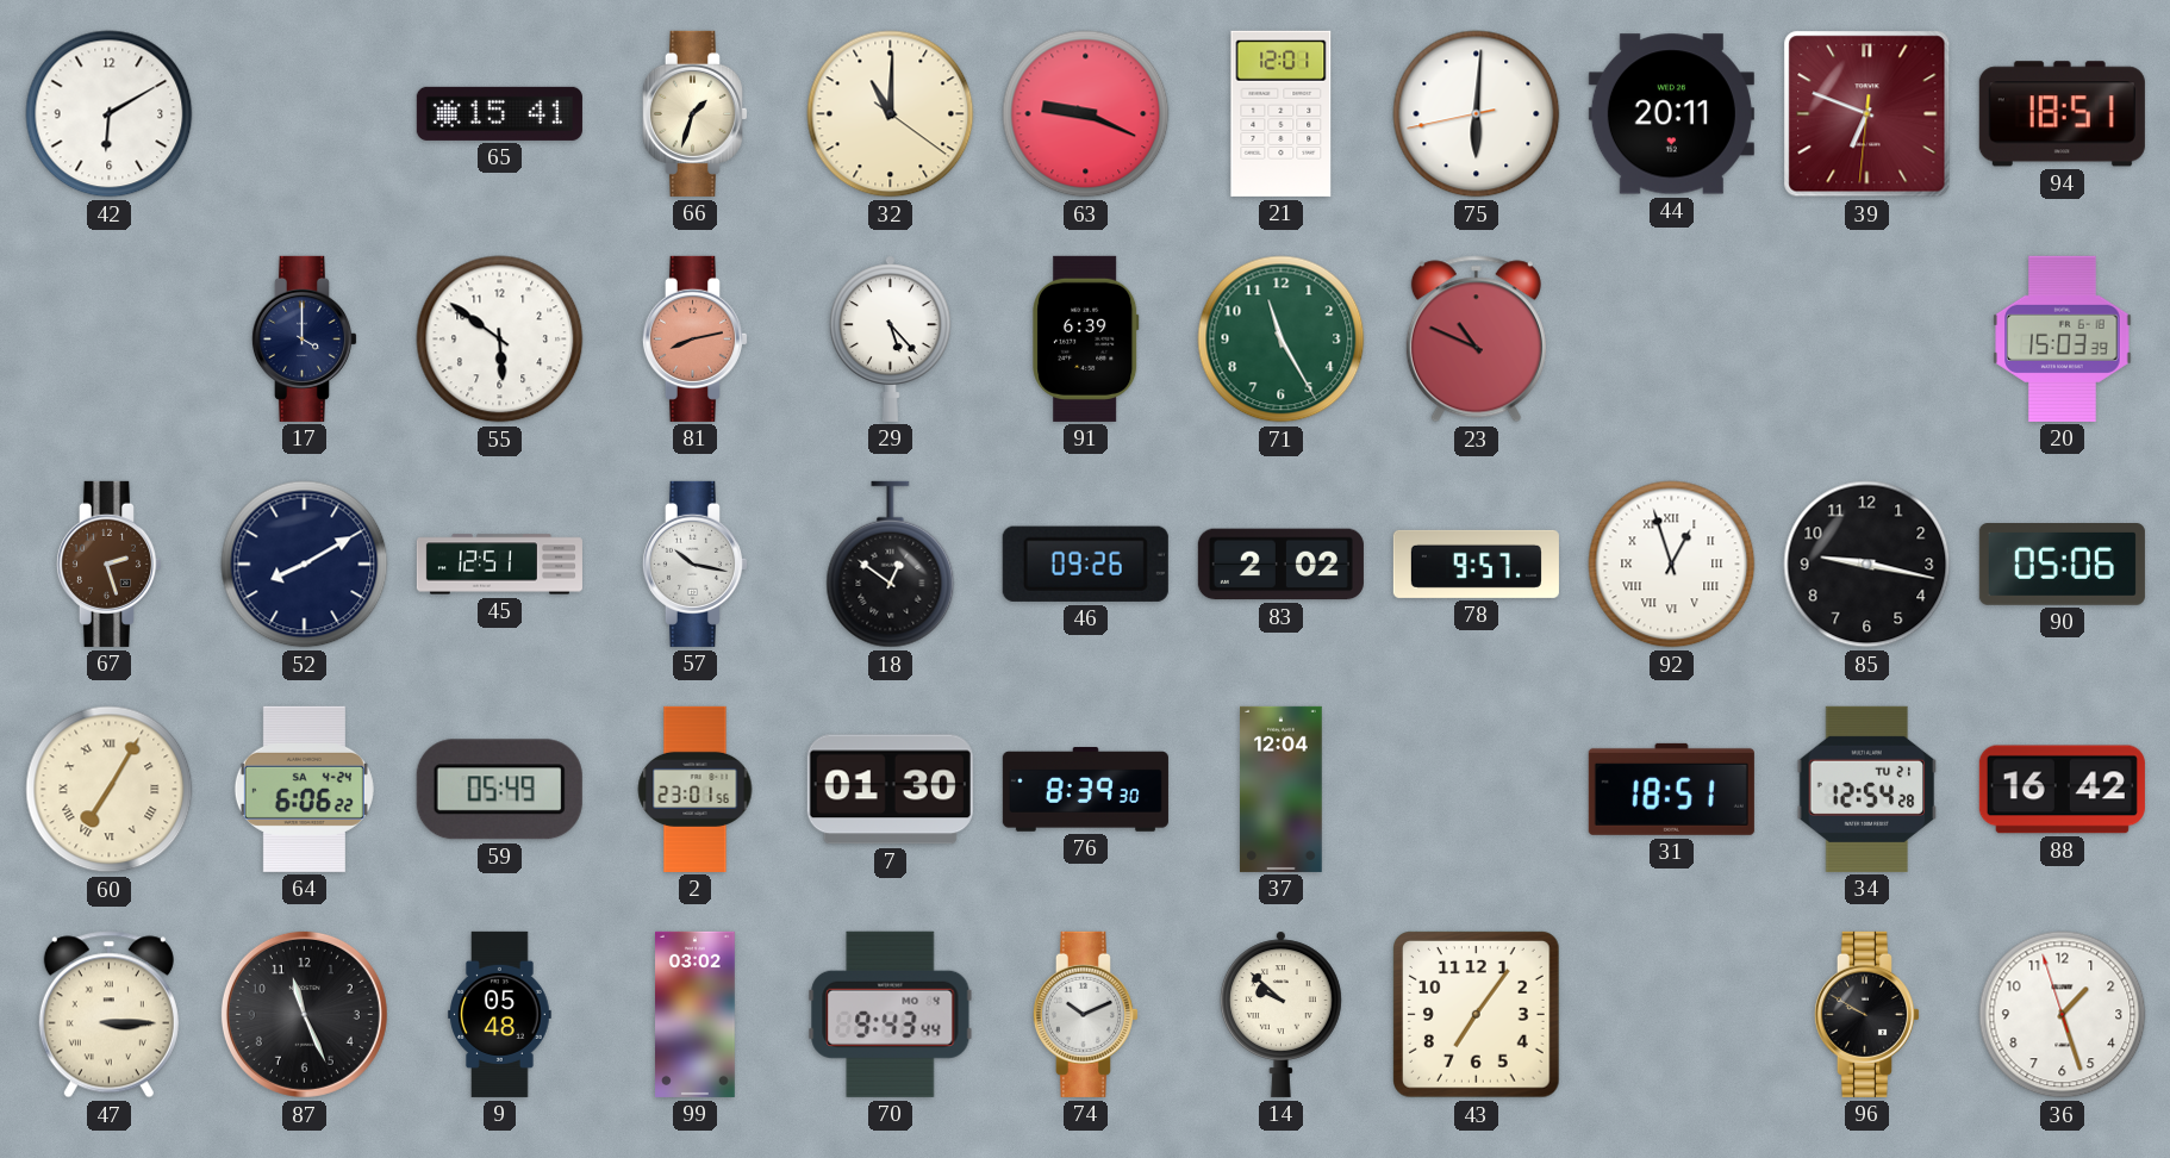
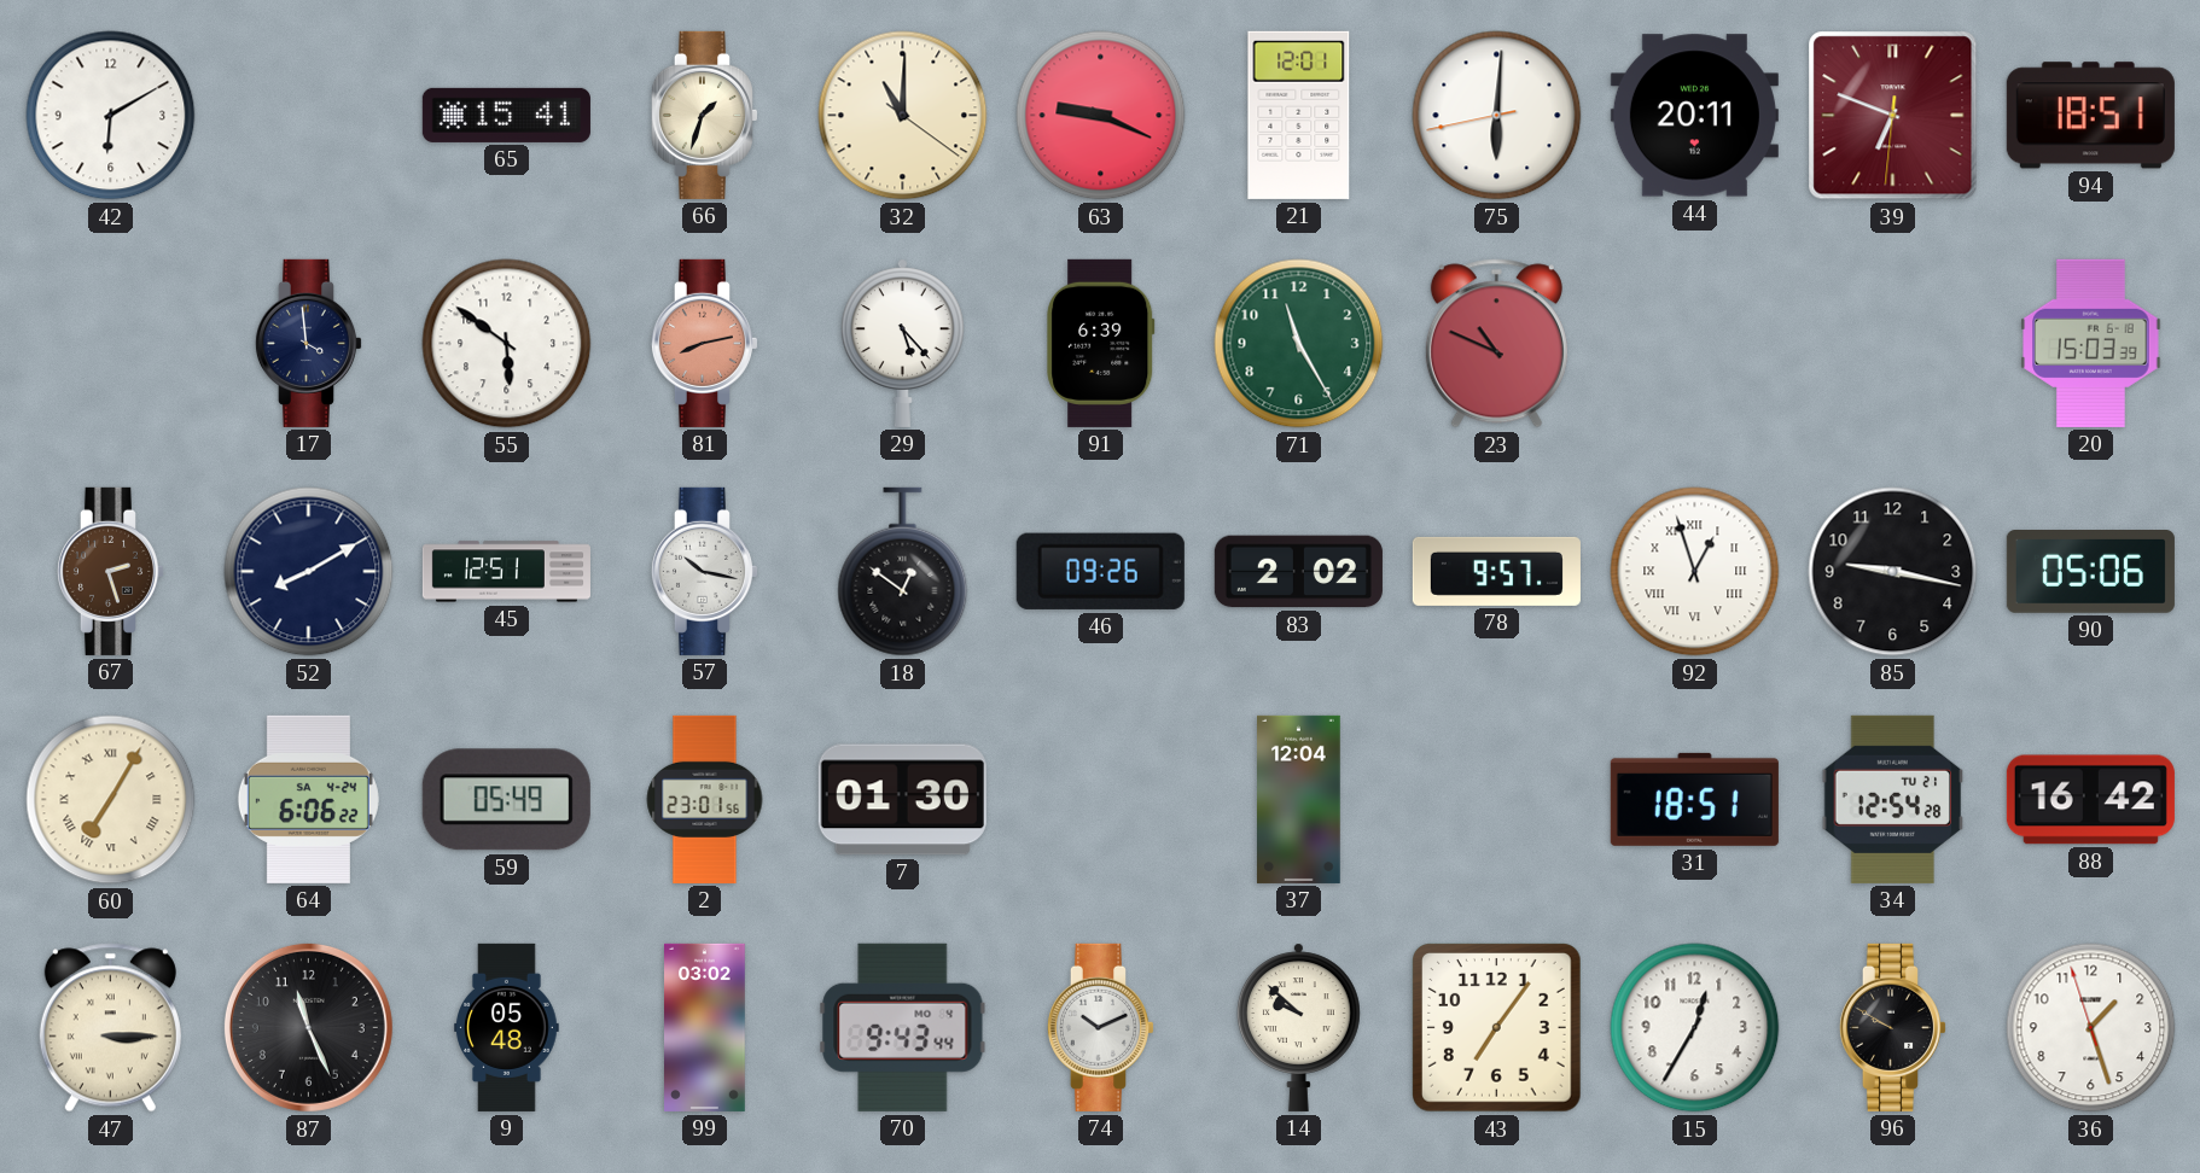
17: 4:00 -> 3:59
76: 8:39 -> none
15: none -> 12:35
